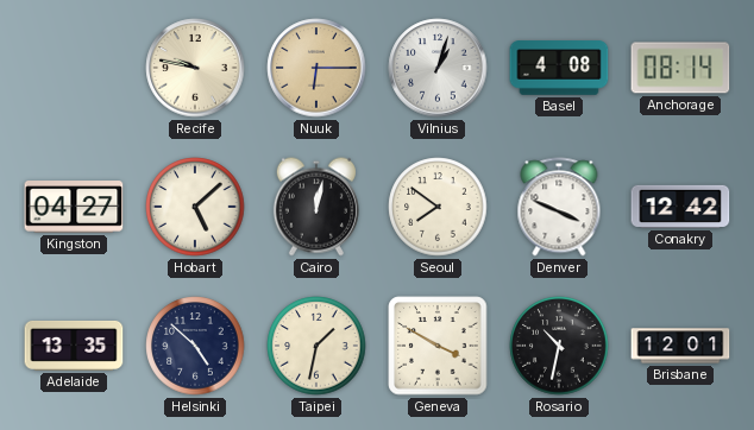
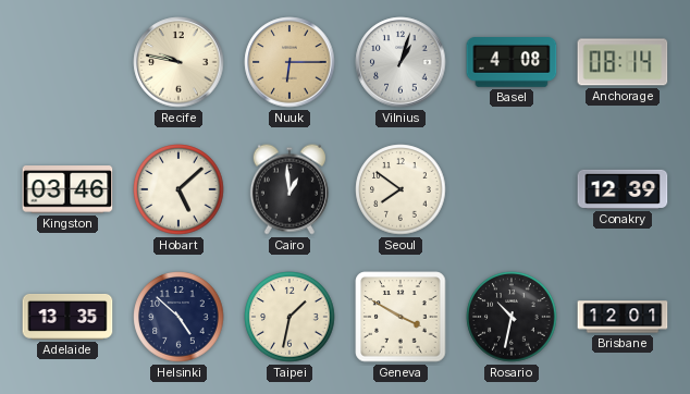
Kingston: 04:27 -> 03:46
Cairo: 12:02 -> 12:59
Denver: 3:49 -> none
Conakry: 12:42 -> 12:39
